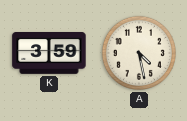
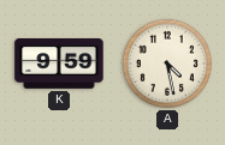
K: 3:59 -> 9:59
